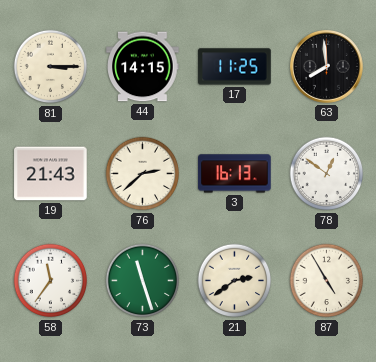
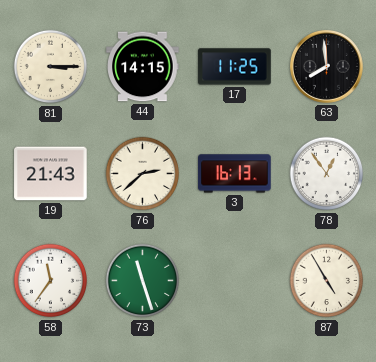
78: 12:51 -> 12:54
21: 2:39 -> none
